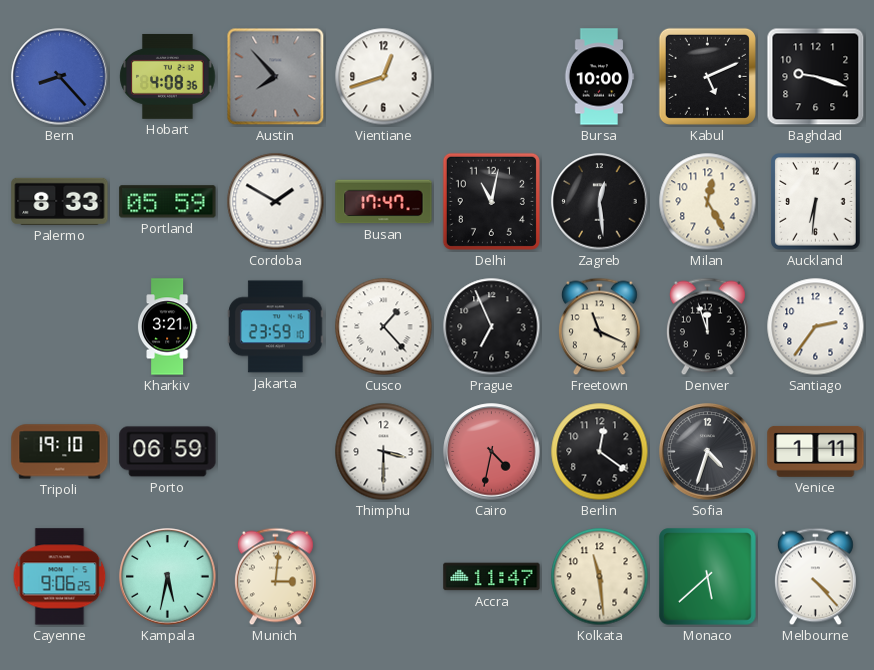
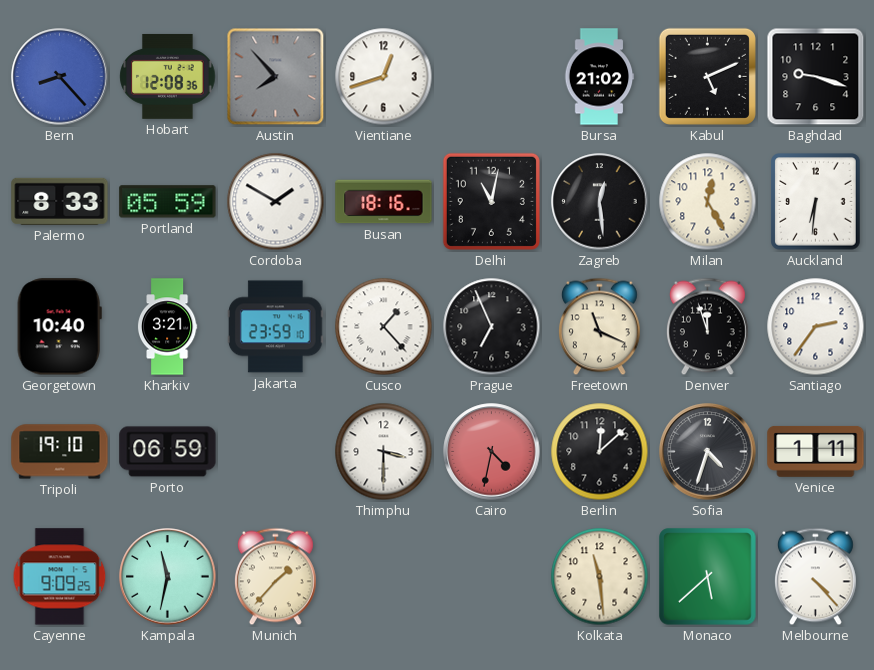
Hobart: 4:08 -> 12:08
Bursa: 10:00 -> 21:02
Busan: 17:47 -> 18:16
Georgetown: none -> 10:40
Berlin: 12:21 -> 12:08
Cayenne: 9:06 -> 9:09
Kampala: 5:32 -> 11:32
Munich: 3:01 -> 1:37
Accra: 11:47 -> none
